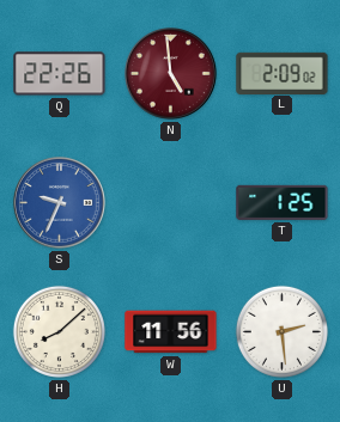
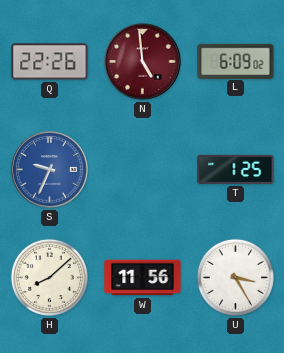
L: 2:09 -> 6:09
U: 2:29 -> 3:25
